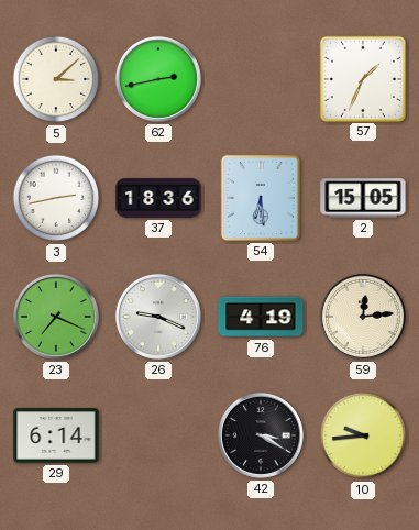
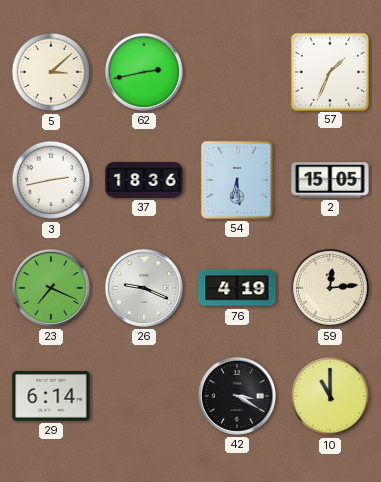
10: 9:44 -> 11:00
